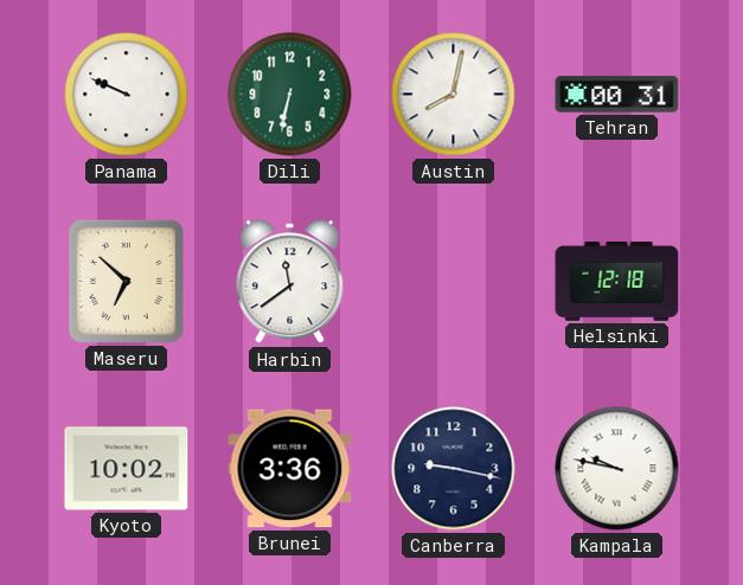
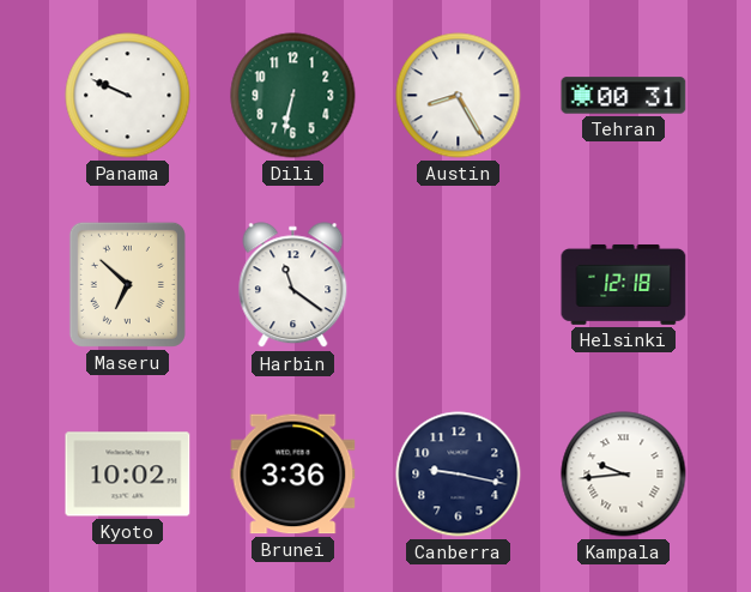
Austin: 8:02 -> 8:25
Harbin: 11:39 -> 11:21
Kampala: 9:47 -> 9:44
